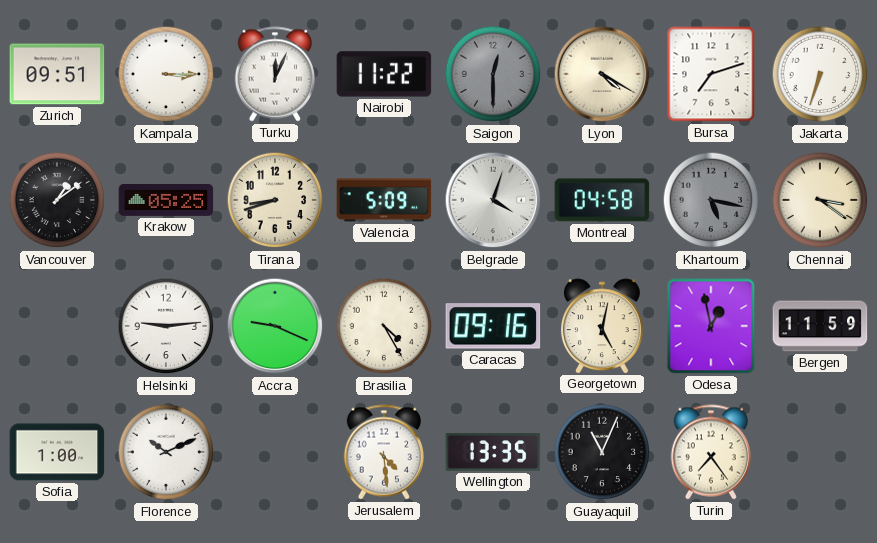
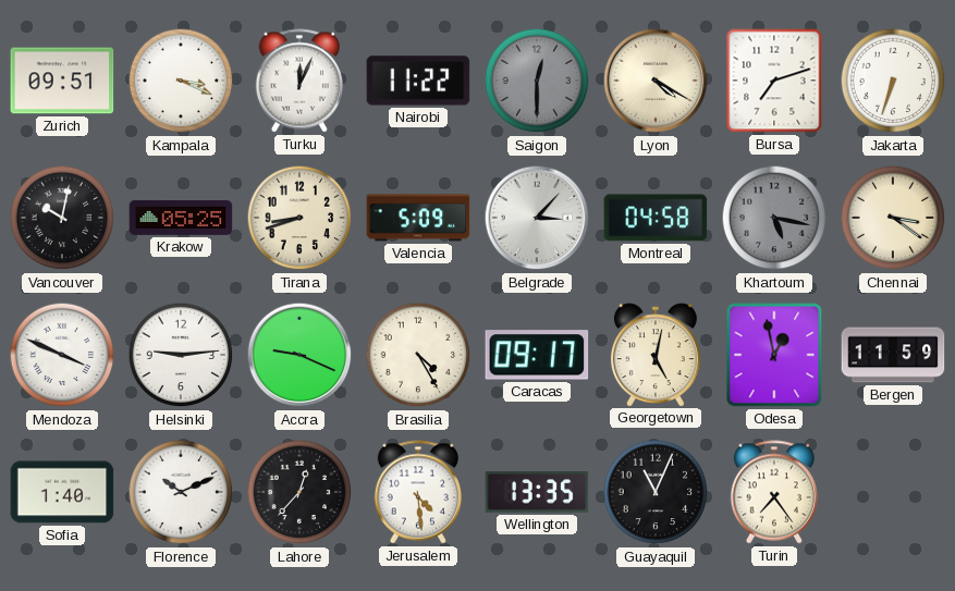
Kampala: 3:15 -> 3:19
Vancouver: 1:09 -> 10:02
Belgrade: 4:03 -> 3:07
Mendoza: none -> 3:49
Caracas: 09:16 -> 09:17
Sofia: 1:00 -> 1:40
Lahore: none -> 12:37
